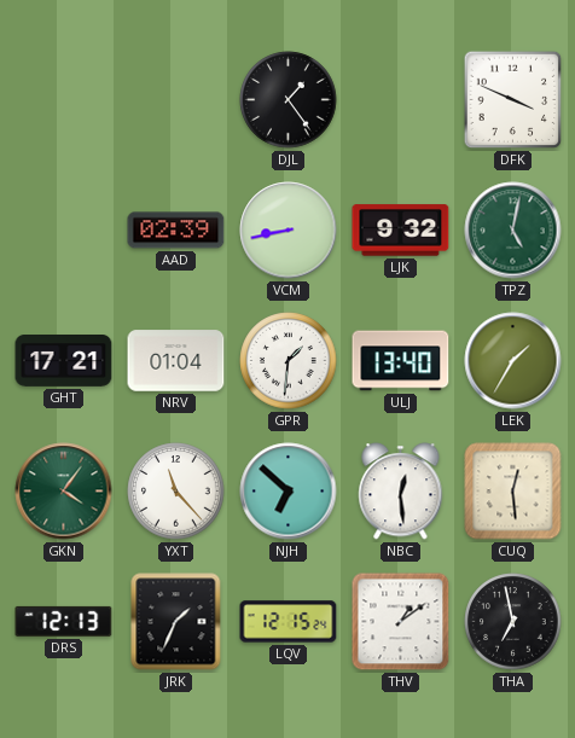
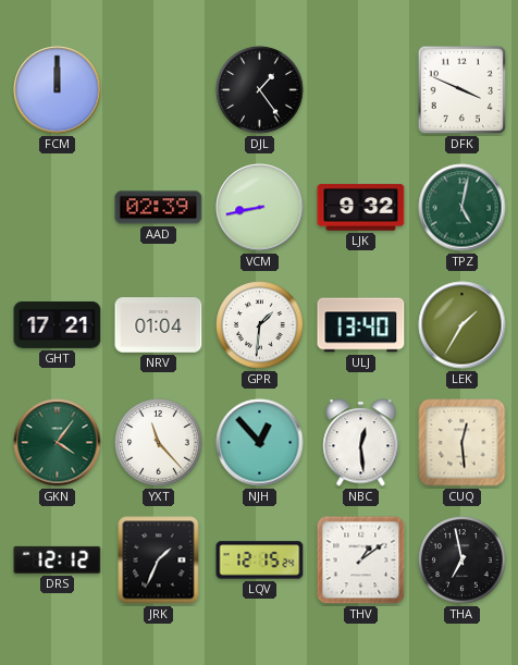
FCM: none -> 12:00
NJH: 6:52 -> 12:53
DRS: 12:13 -> 12:12
